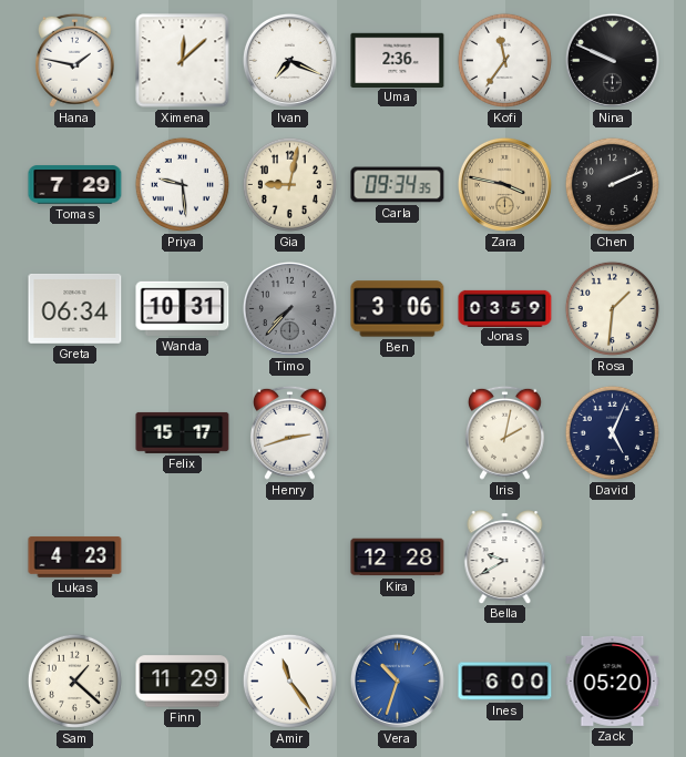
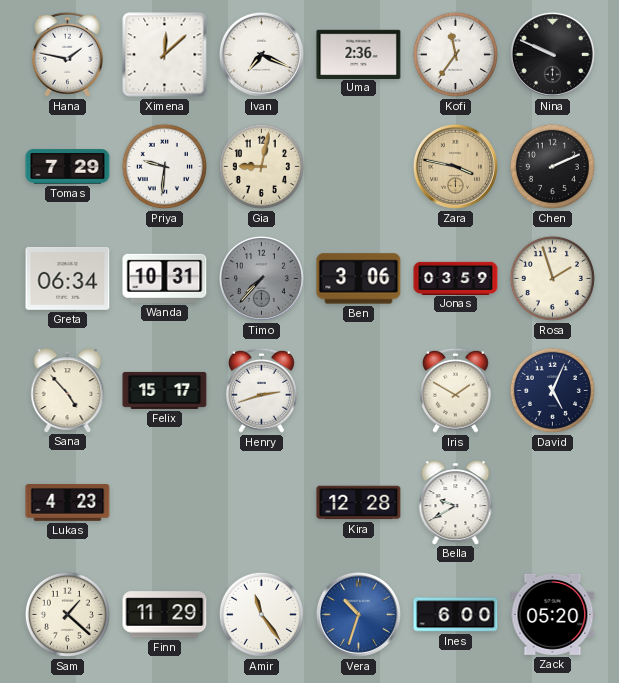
Priya: 9:29 -> 9:31
Carla: 09:34 -> none
Rosa: 1:31 -> 1:57
Sana: none -> 4:53
Iris: 2:02 -> 1:50
